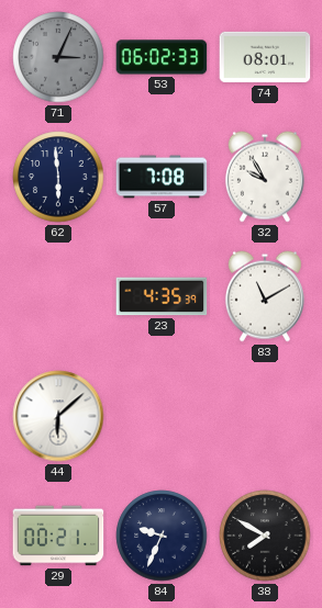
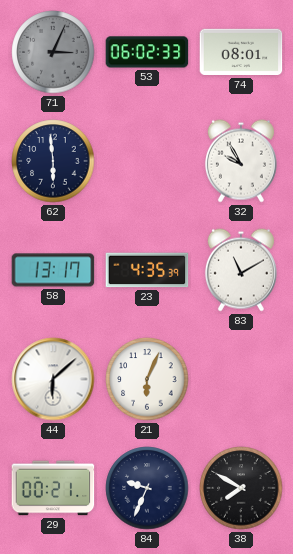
57: 7:08 -> none
58: none -> 13:17
21: none -> 6:04
